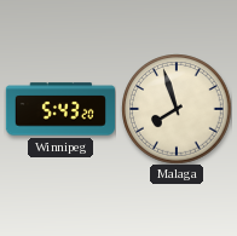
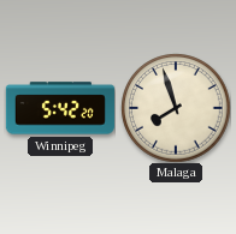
Winnipeg: 5:43 -> 5:42
